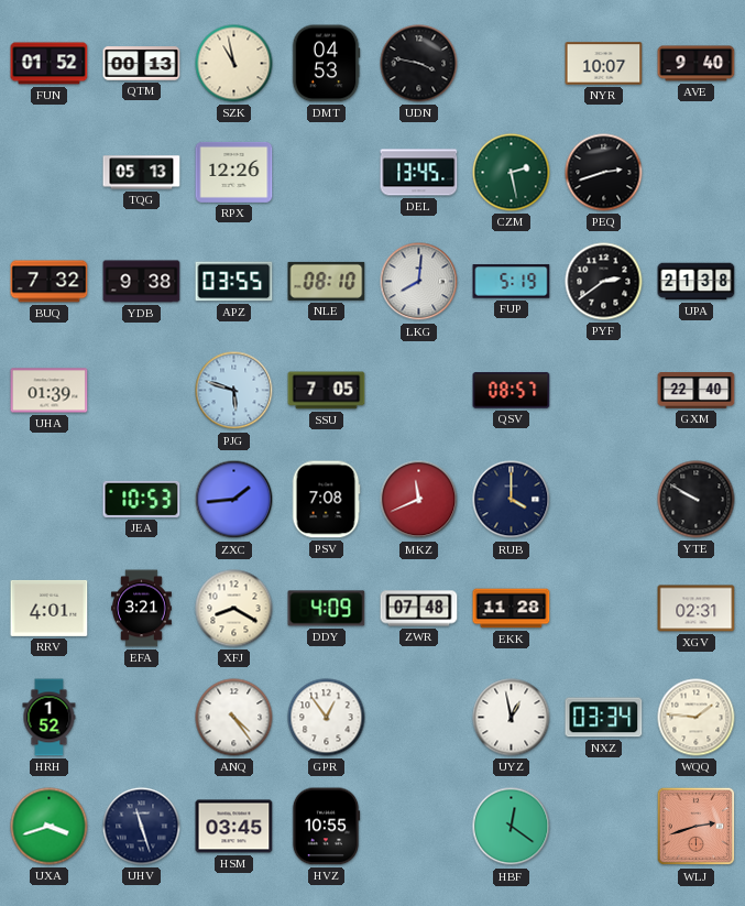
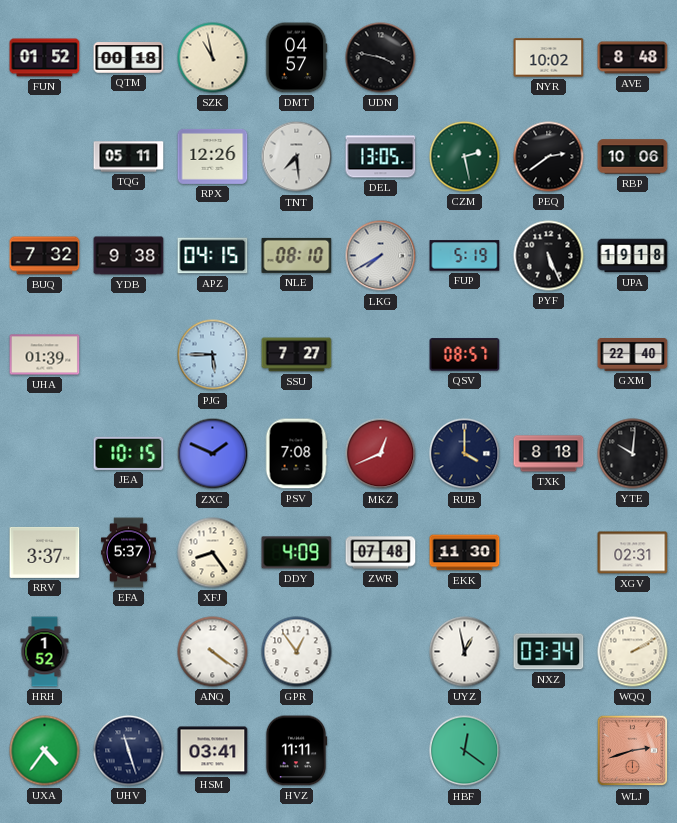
QTM: 00:13 -> 00:18
DMT: 04:53 -> 04:57
NYR: 10:07 -> 10:02
AVE: 9:40 -> 8:48
TQG: 05:13 -> 05:11
TNT: none -> 7:29
DEL: 13:45 -> 13:05
PEQ: 2:42 -> 2:39
RBP: none -> 10:06
APZ: 03:55 -> 04:15
LKG: 8:01 -> 7:40
PYF: 2:39 -> 5:26
UPA: 21:38 -> 19:18
PJG: 5:48 -> 5:45
SSU: 7:05 -> 7:27
JEA: 10:53 -> 10:15
ZXC: 1:44 -> 1:49
MKZ: 11:41 -> 12:41
TXK: none -> 8:18
YTE: 9:50 -> 10:01
RRV: 4:01 -> 3:37
EFA: 3:21 -> 5:37
XFJ: 8:20 -> 8:24
EKK: 11:28 -> 11:30
ANQ: 4:24 -> 4:21
WQQ: 1:46 -> 2:10
UXA: 3:42 -> 4:36
HSM: 03:45 -> 03:41
HVZ: 10:55 -> 11:11
